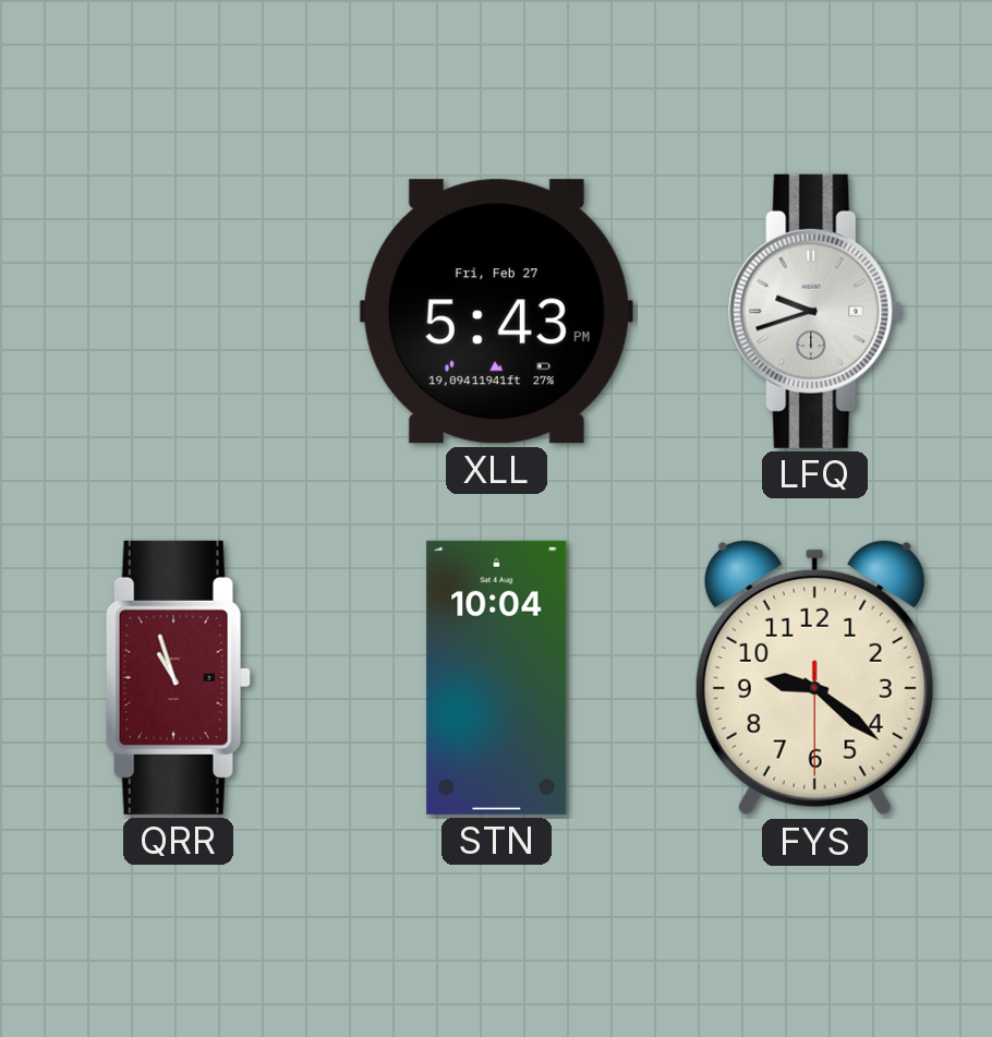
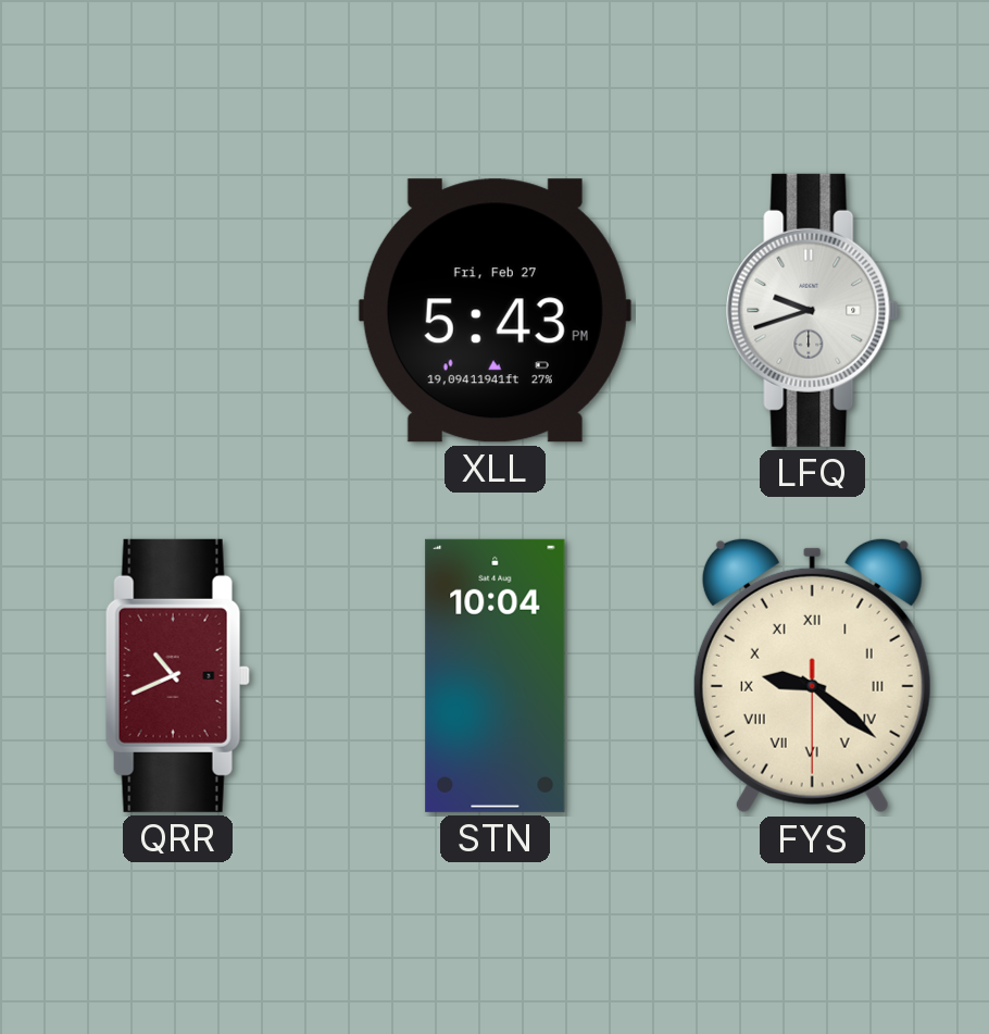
QRR: 10:57 -> 10:41
FYS numerals: Arabic -> Roman
